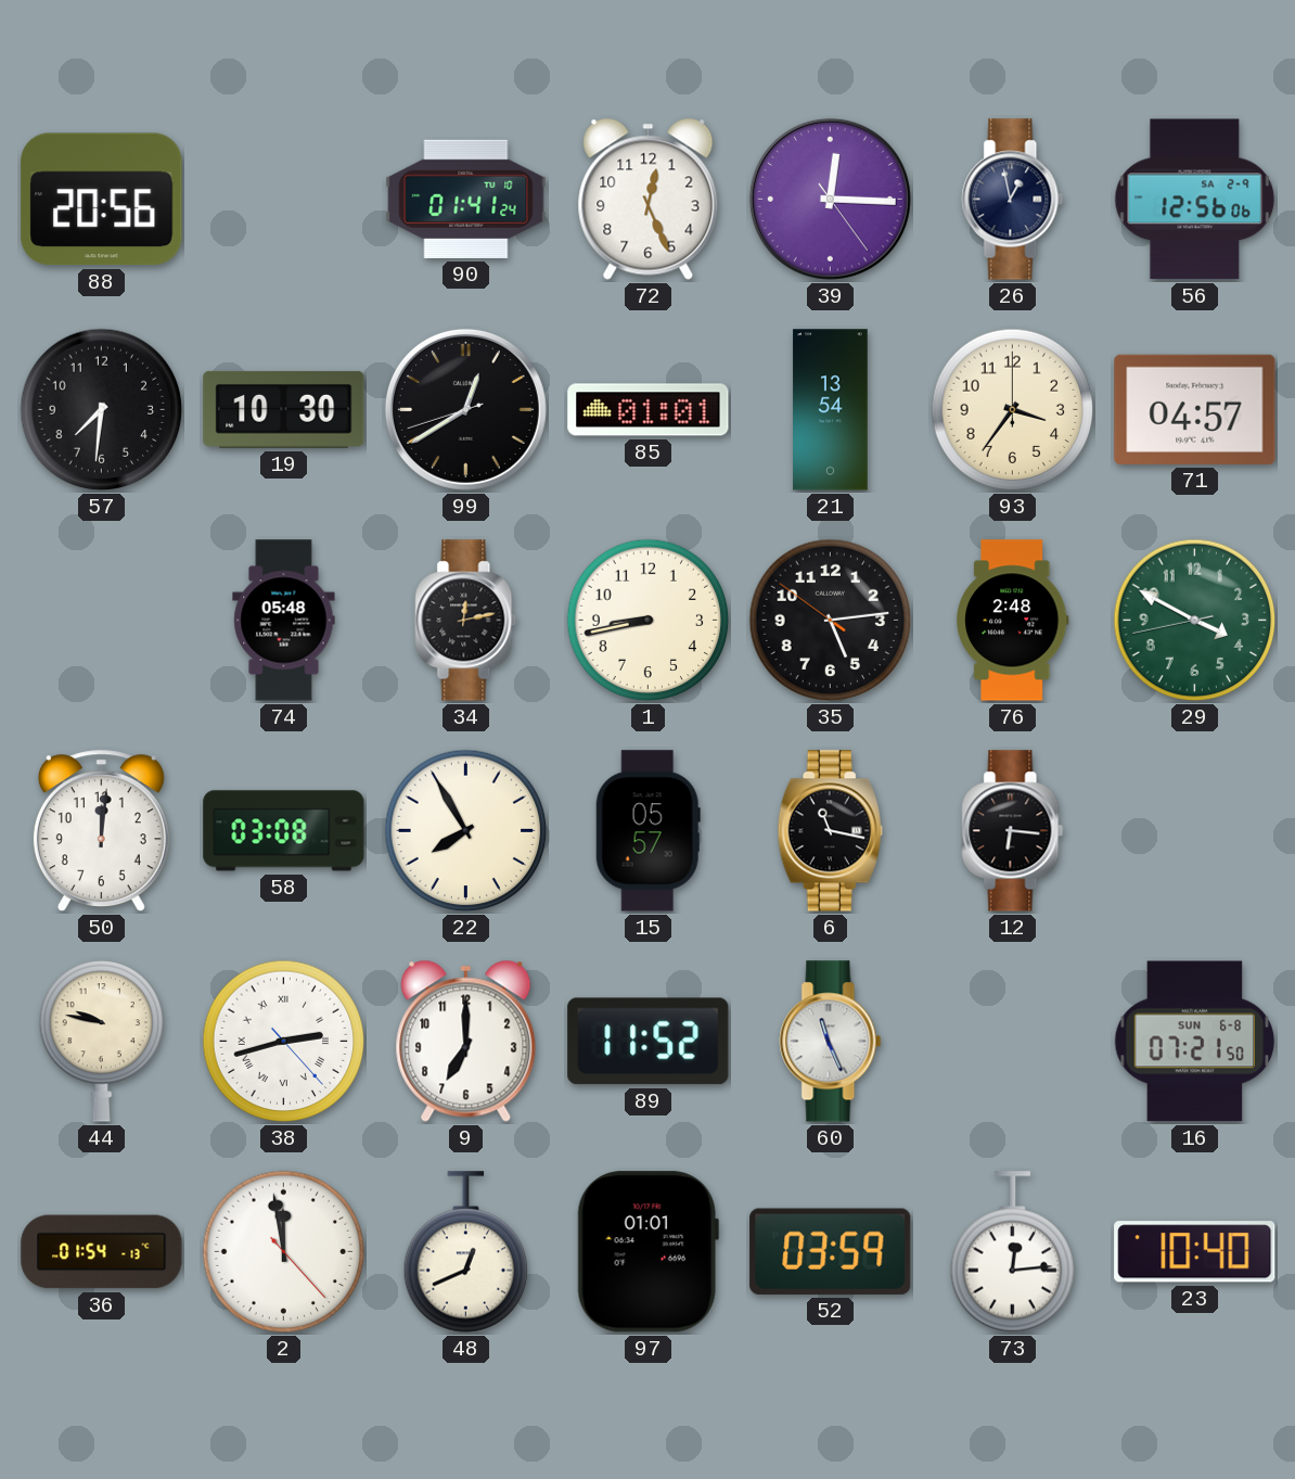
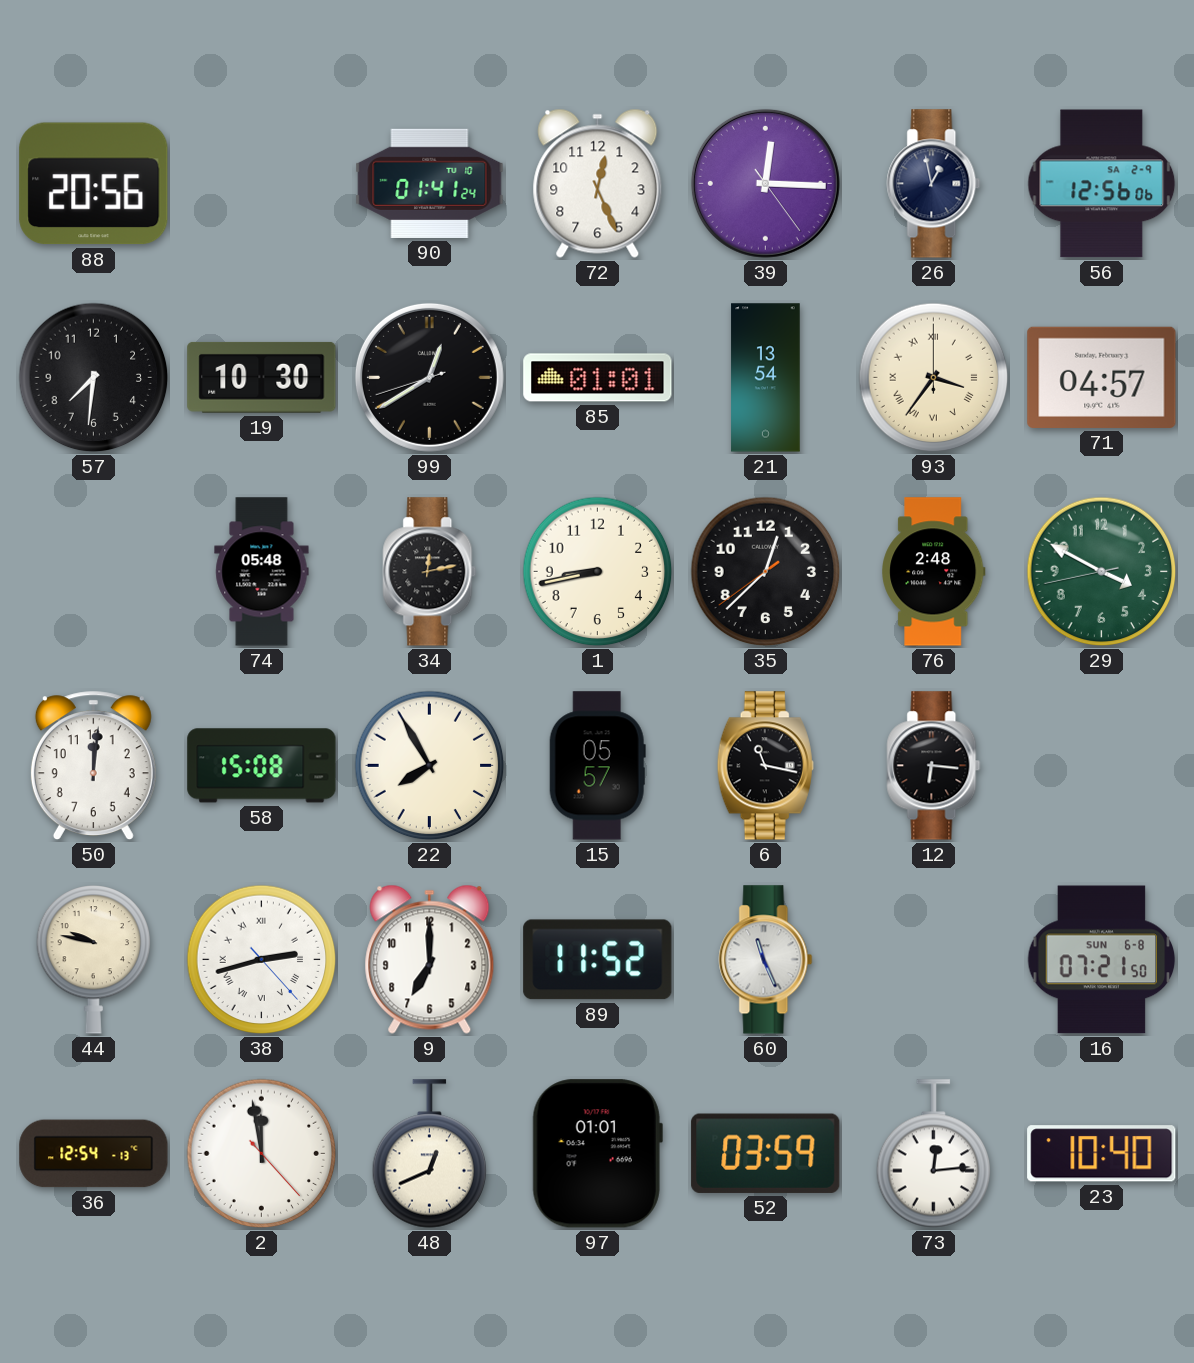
93 numerals: Arabic -> Roman
35: 5:13 -> 12:37
58: 03:08 -> 15:08
36: 01:54 -> 12:54
